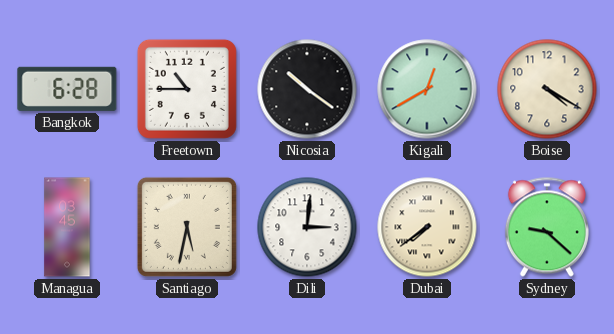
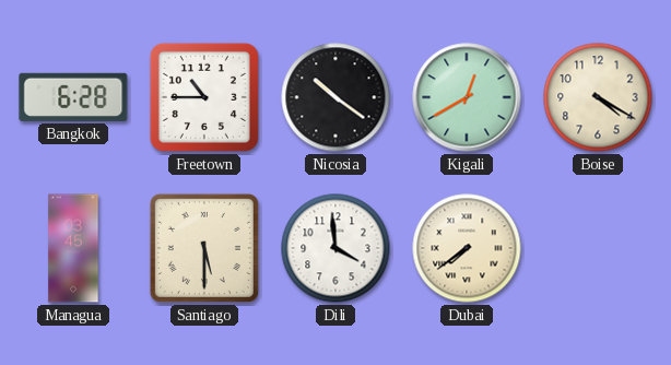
Santiago: 5:32 -> 5:30
Dili: 3:01 -> 3:59
Sydney: 9:22 -> none
